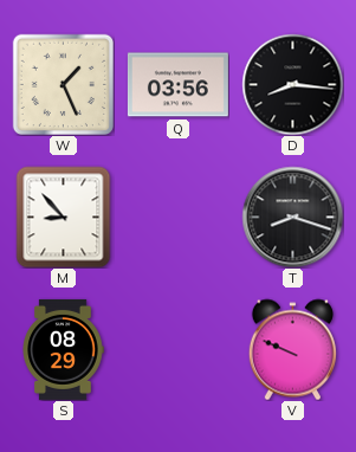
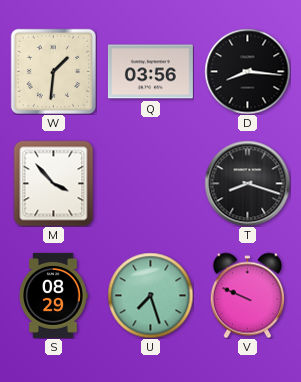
W: 1:26 -> 1:31
M: 8:53 -> 3:53
U: none -> 7:27
